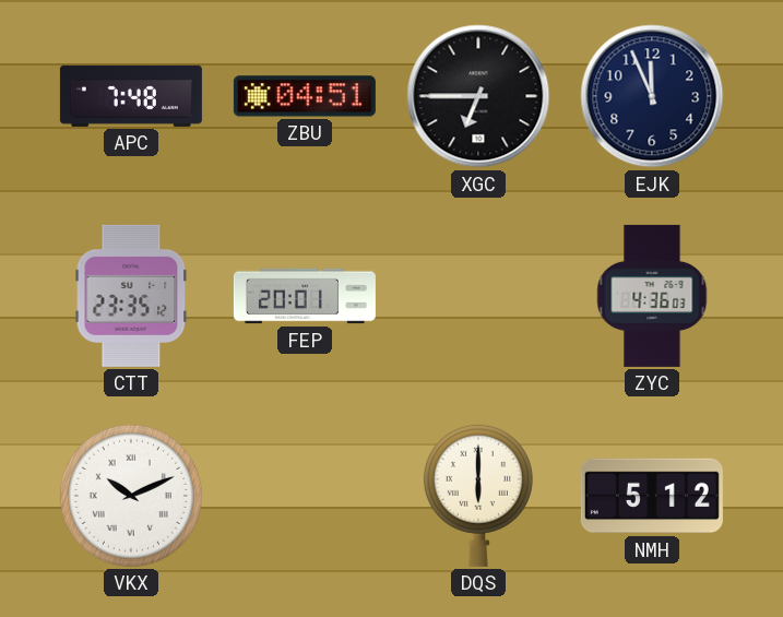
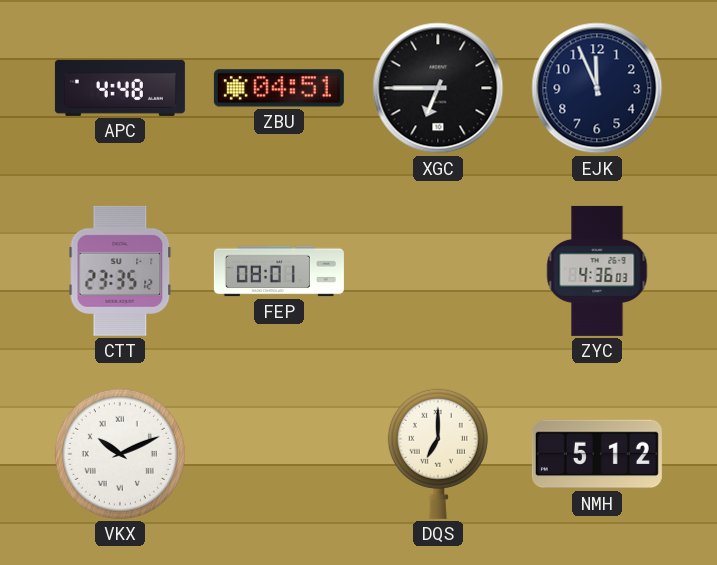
APC: 7:48 -> 4:48
FEP: 20:01 -> 08:01
DQS: 6:00 -> 7:00
